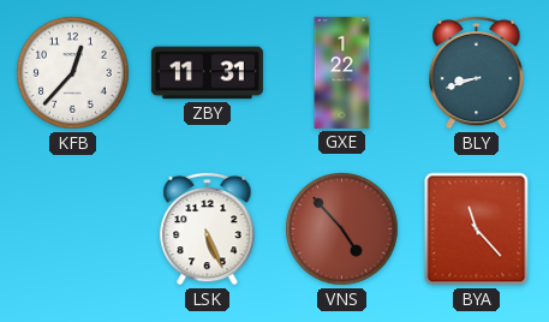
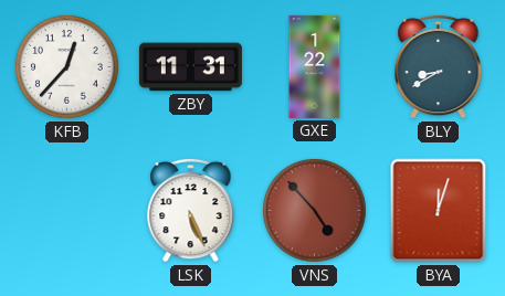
BLY: 8:42 -> 8:40
BYA: 11:23 -> 12:03
